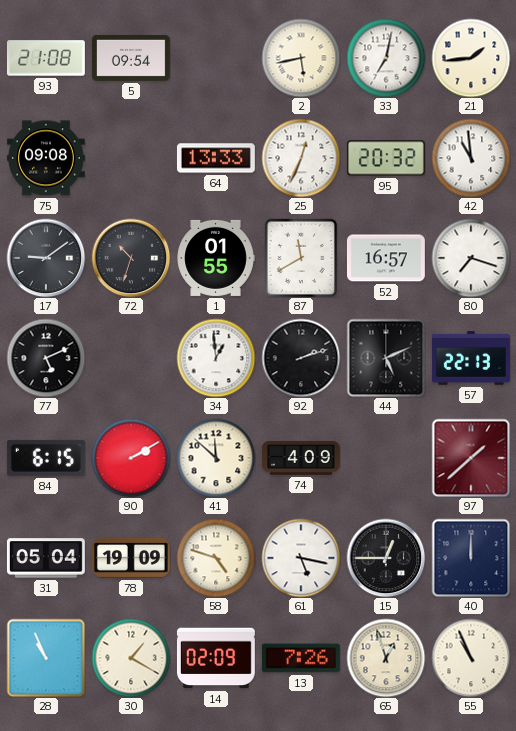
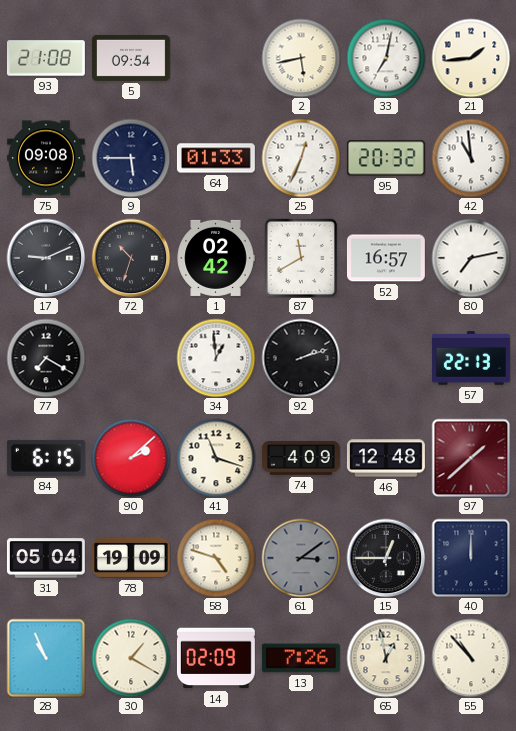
9: none -> 5:45
64: 13:33 -> 01:33
17: 9:09 -> 9:11
1: 01:55 -> 02:42
80: 7:18 -> 7:13
77: 5:11 -> 7:20
44: 5:11 -> none
90: 2:10 -> 2:08
41: 11:52 -> 11:18
46: none -> 12:48
61: 5:17 -> 3:09
61 dial: white -> grey
65: 12:57 -> 12:58
55: 10:56 -> 10:53
